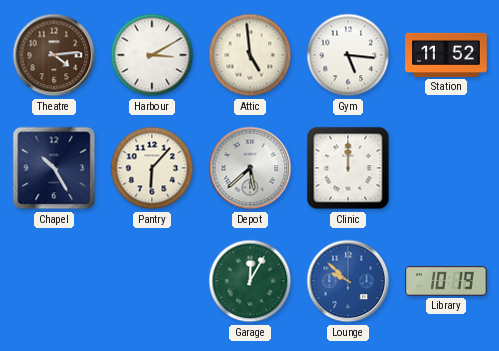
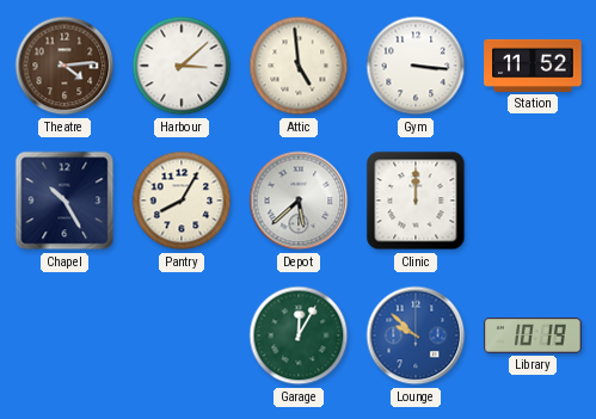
Harbour: 3:10 -> 3:08
Gym: 5:16 -> 3:16
Pantry: 6:07 -> 8:05
